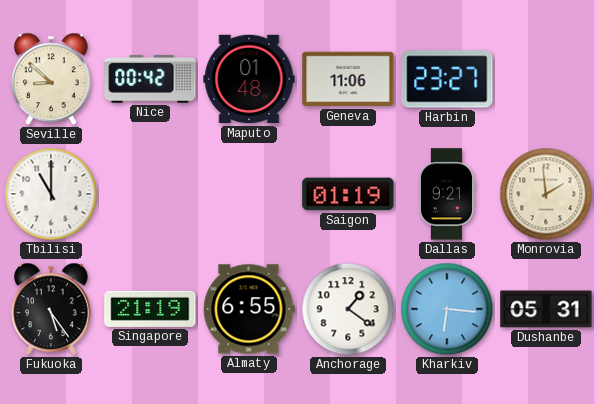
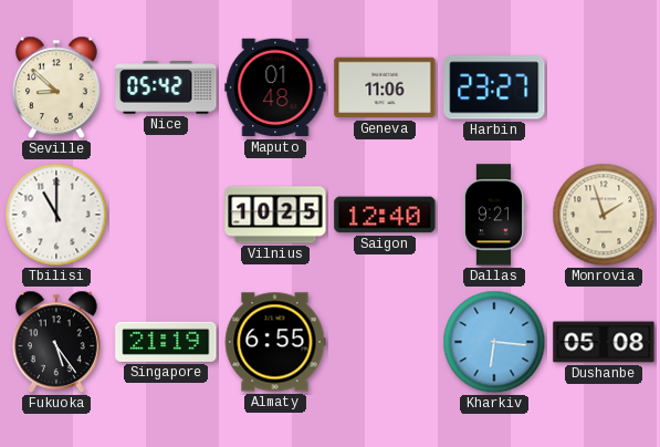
Nice: 00:42 -> 05:42
Vilnius: none -> 10:25
Saigon: 01:19 -> 12:40
Monrovia: 1:59 -> 1:57
Anchorage: 1:21 -> none
Dushanbe: 05:31 -> 05:08
